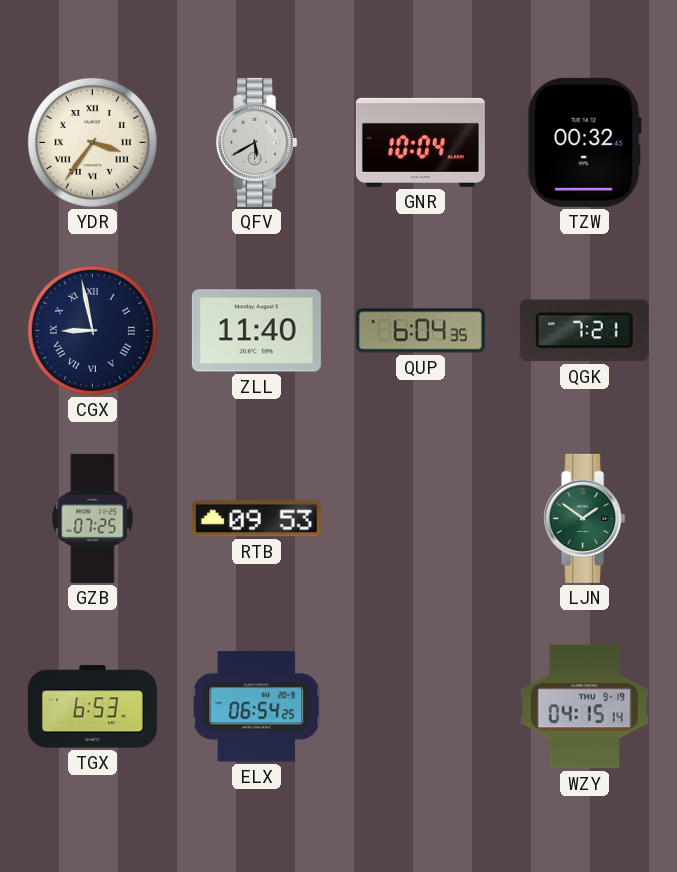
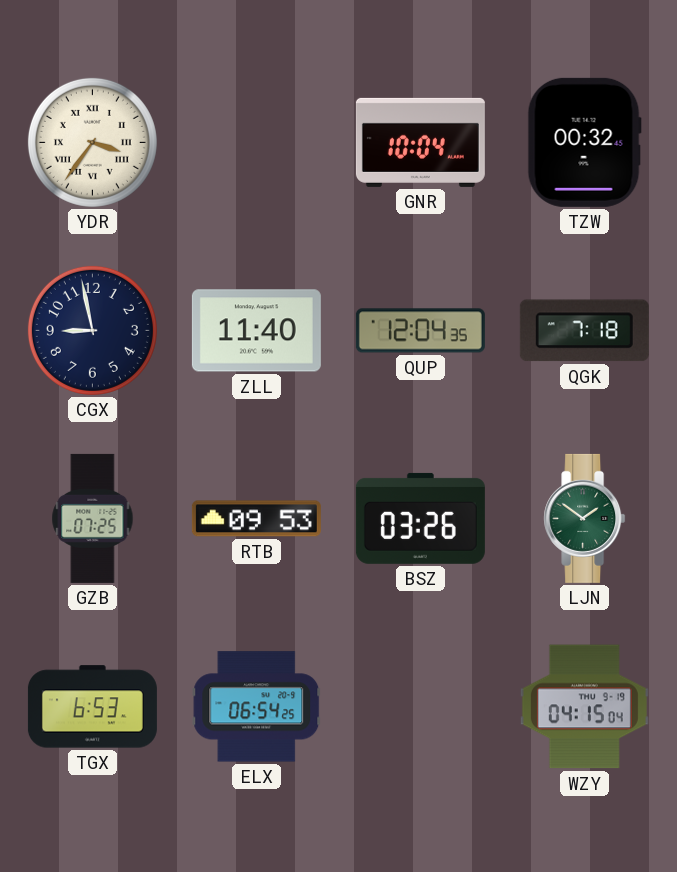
QFV: 5:40 -> none
CGX numerals: Roman -> Arabic
QUP: 6:04 -> 12:04
QGK: 7:21 -> 7:18
BSZ: none -> 03:26
WZY: 04:15:14 -> 04:15:04
